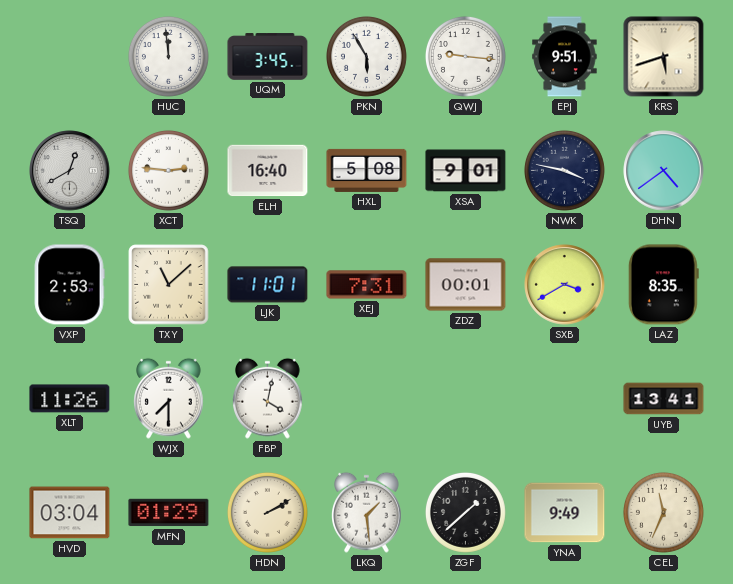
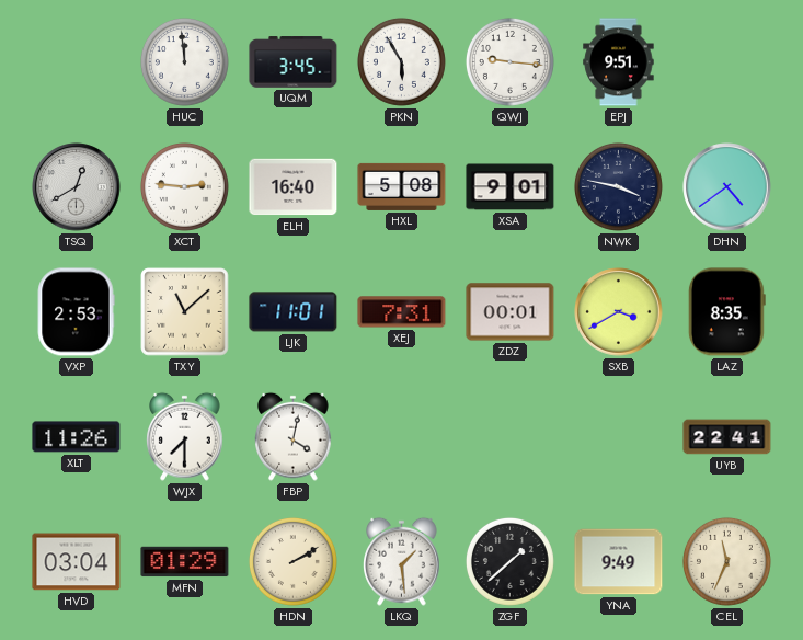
KRS: 5:42 -> none
UYB: 13:41 -> 22:41
